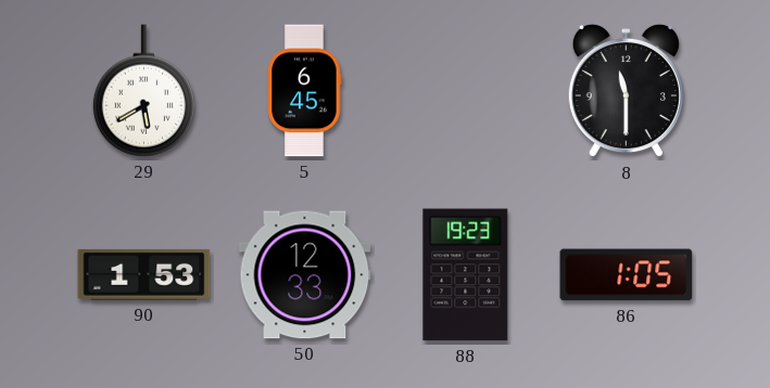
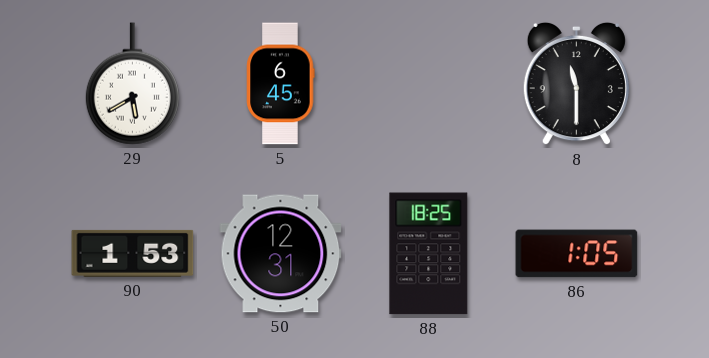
50: 12:33 -> 12:31
88: 19:23 -> 18:25
